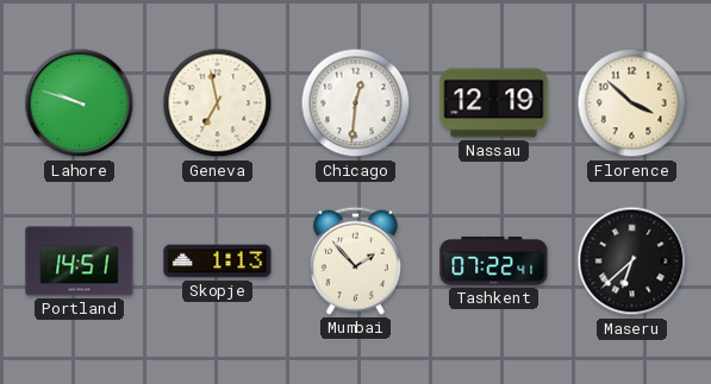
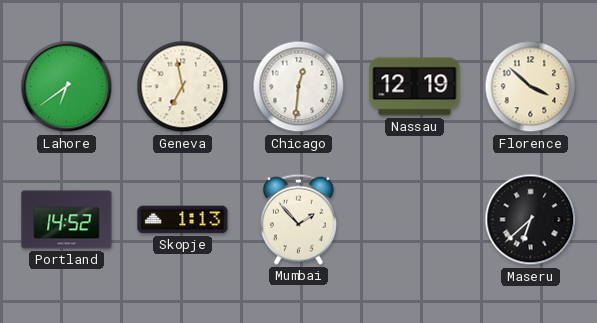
Lahore: 9:48 -> 6:39
Portland: 14:51 -> 14:52
Tashkent: 07:22 -> none
